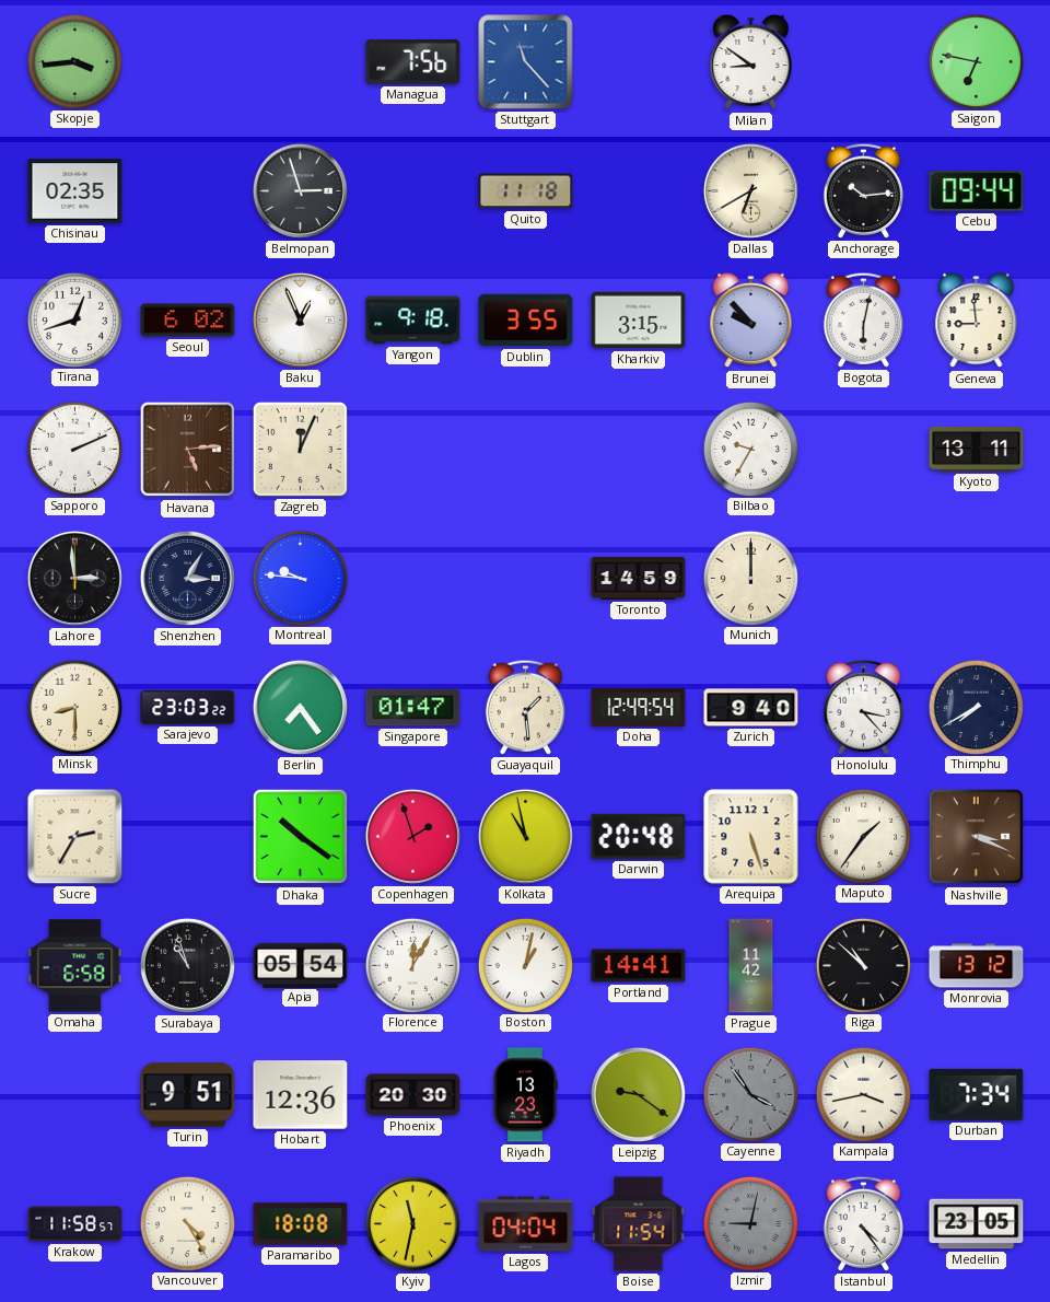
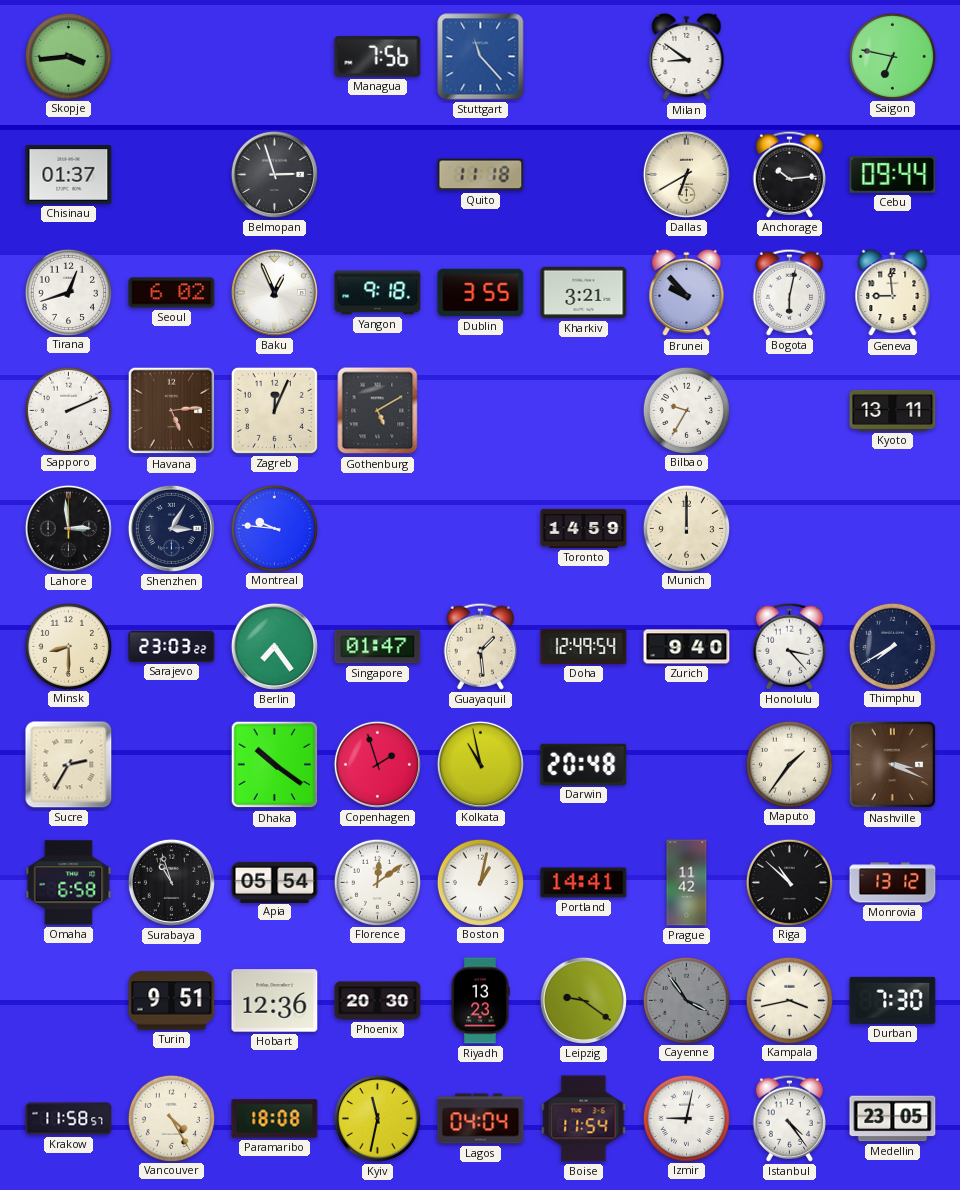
Chisinau: 02:35 -> 01:37
Kharkiv: 3:15 -> 3:21
Gothenburg: none -> 5:10
Arequipa: 5:27 -> none
Florence: 12:05 -> 12:09
Durban: 7:34 -> 7:30
Izmir dial: grey -> white
